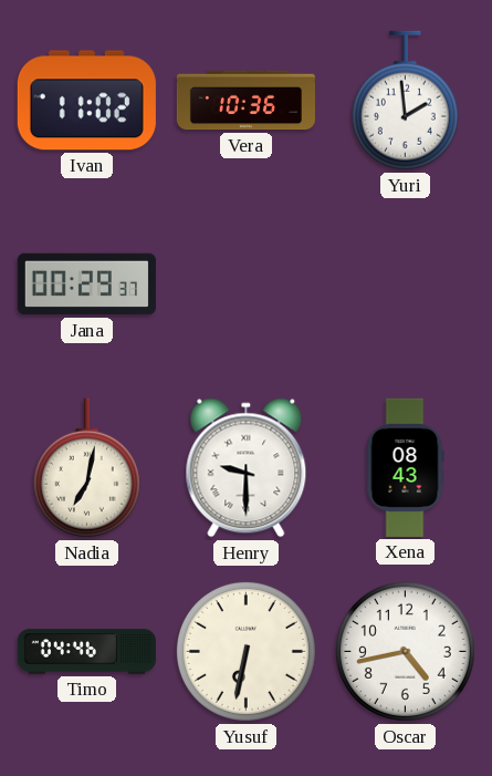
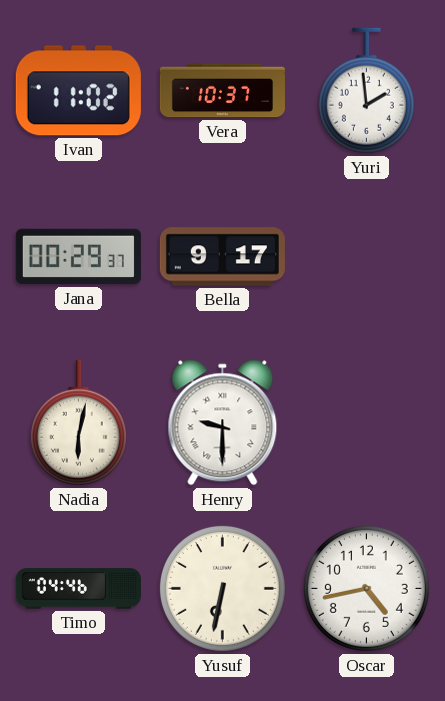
Vera: 10:36 -> 10:37
Bella: none -> 9:17
Nadia: 7:02 -> 6:02
Xena: 08:43 -> none
